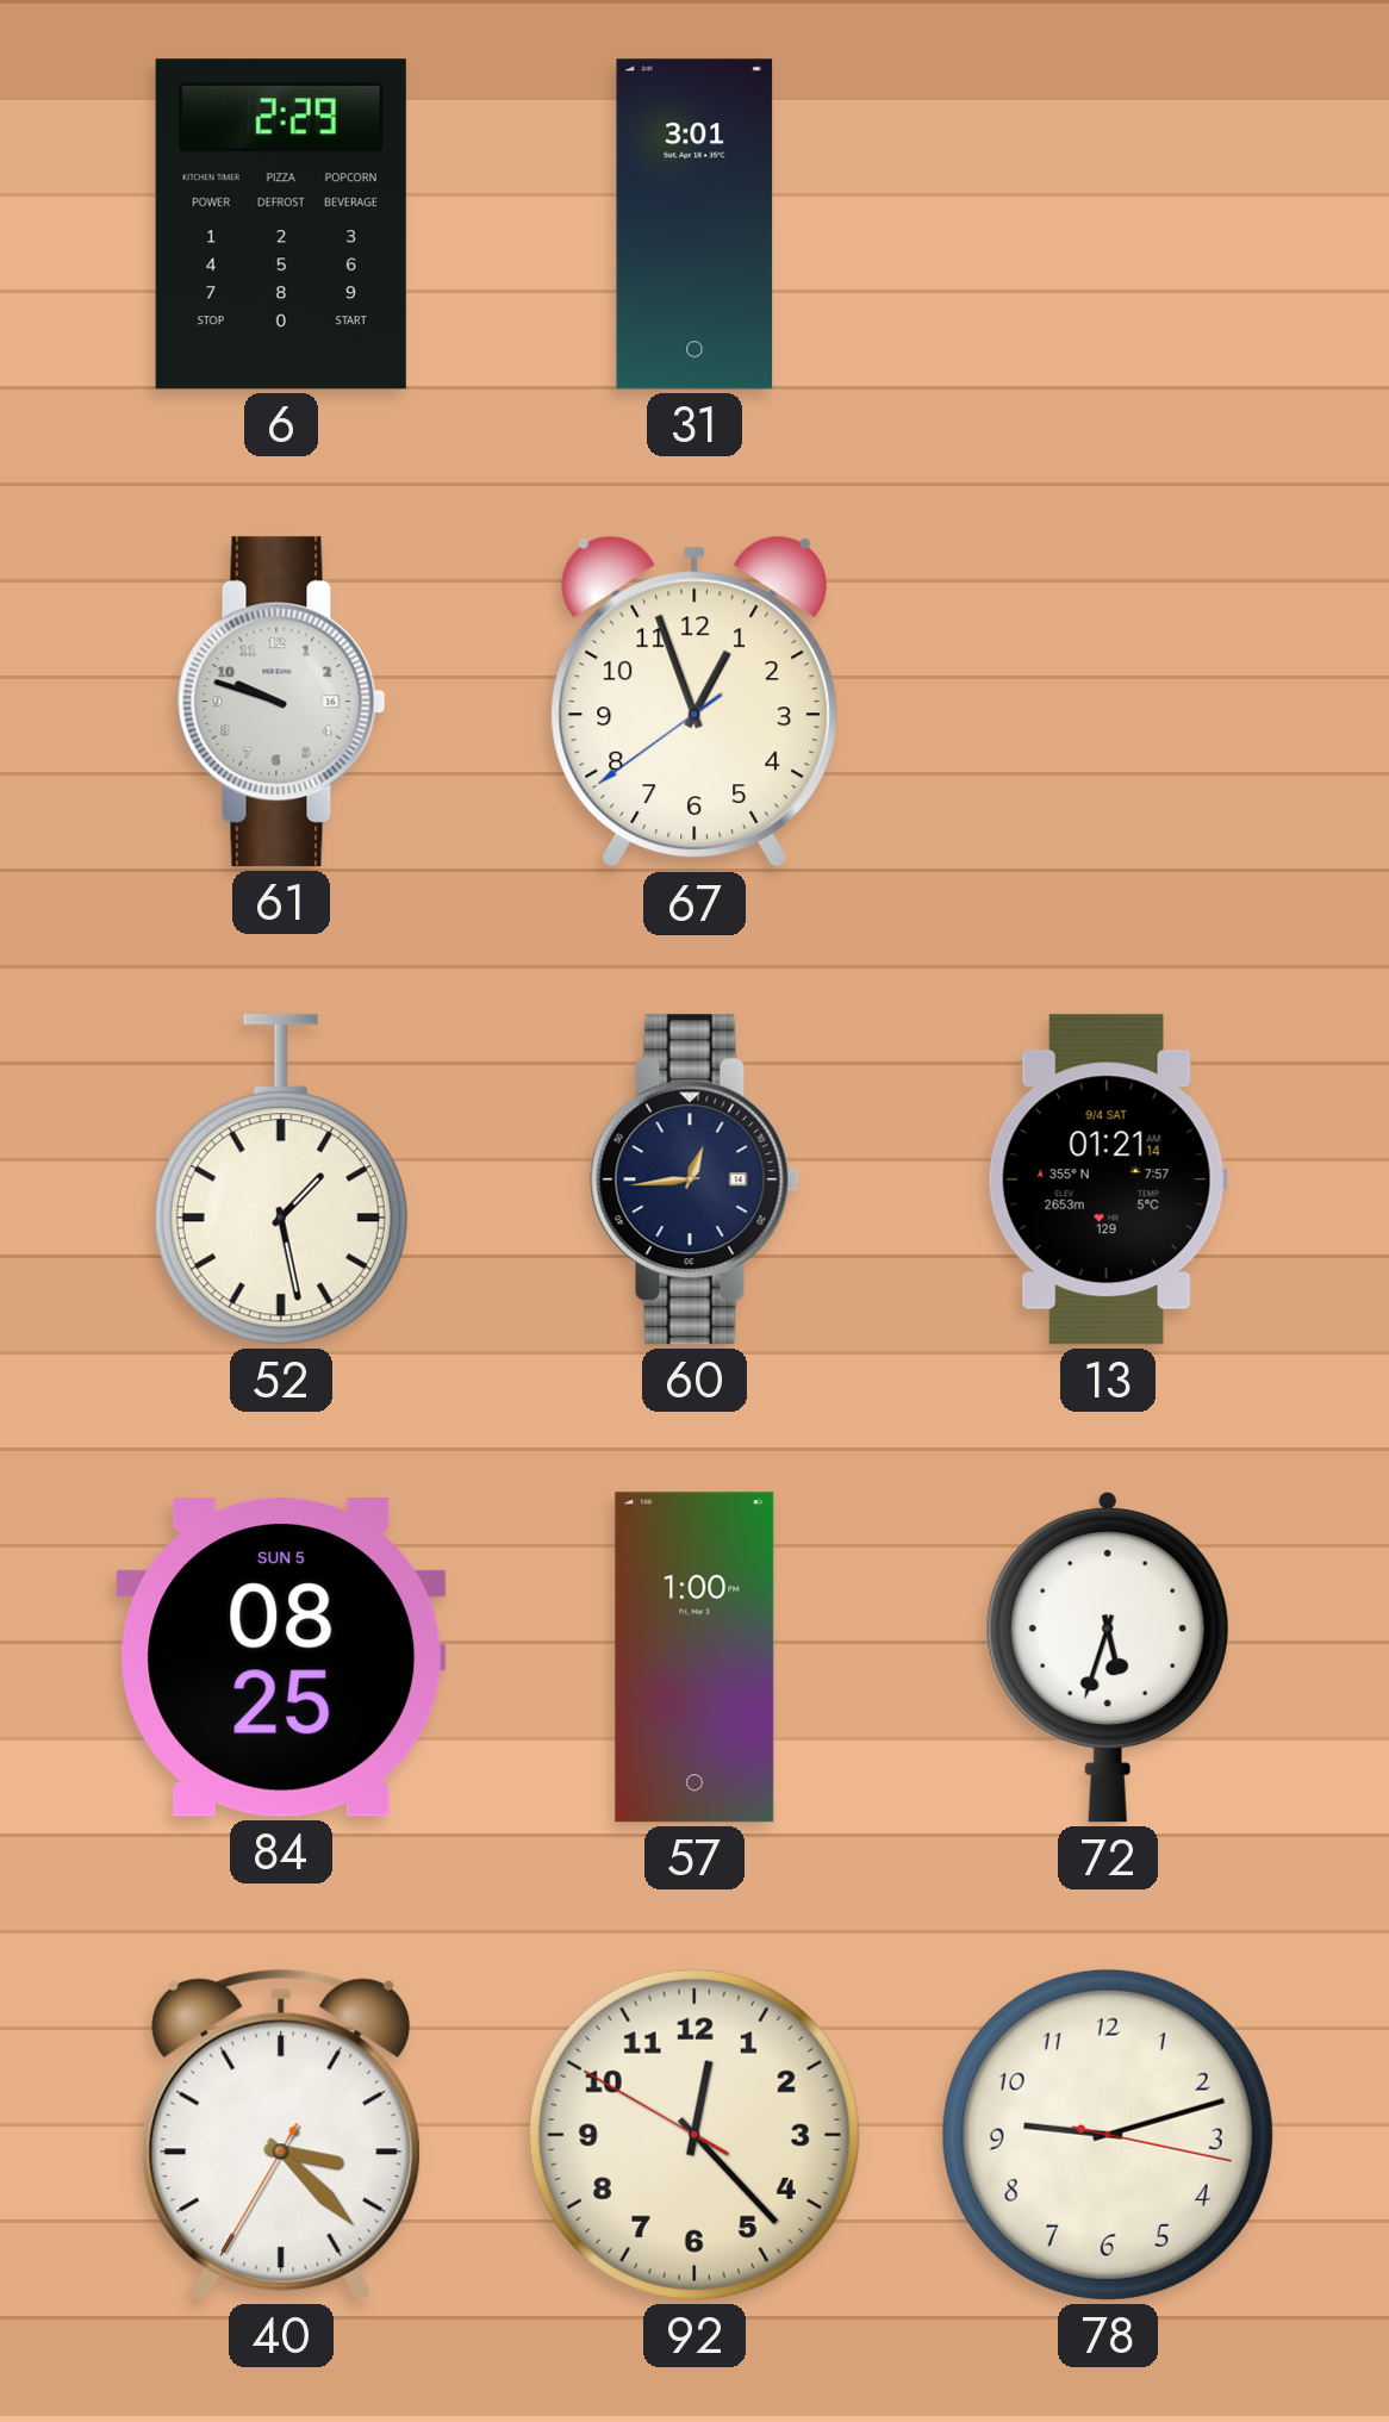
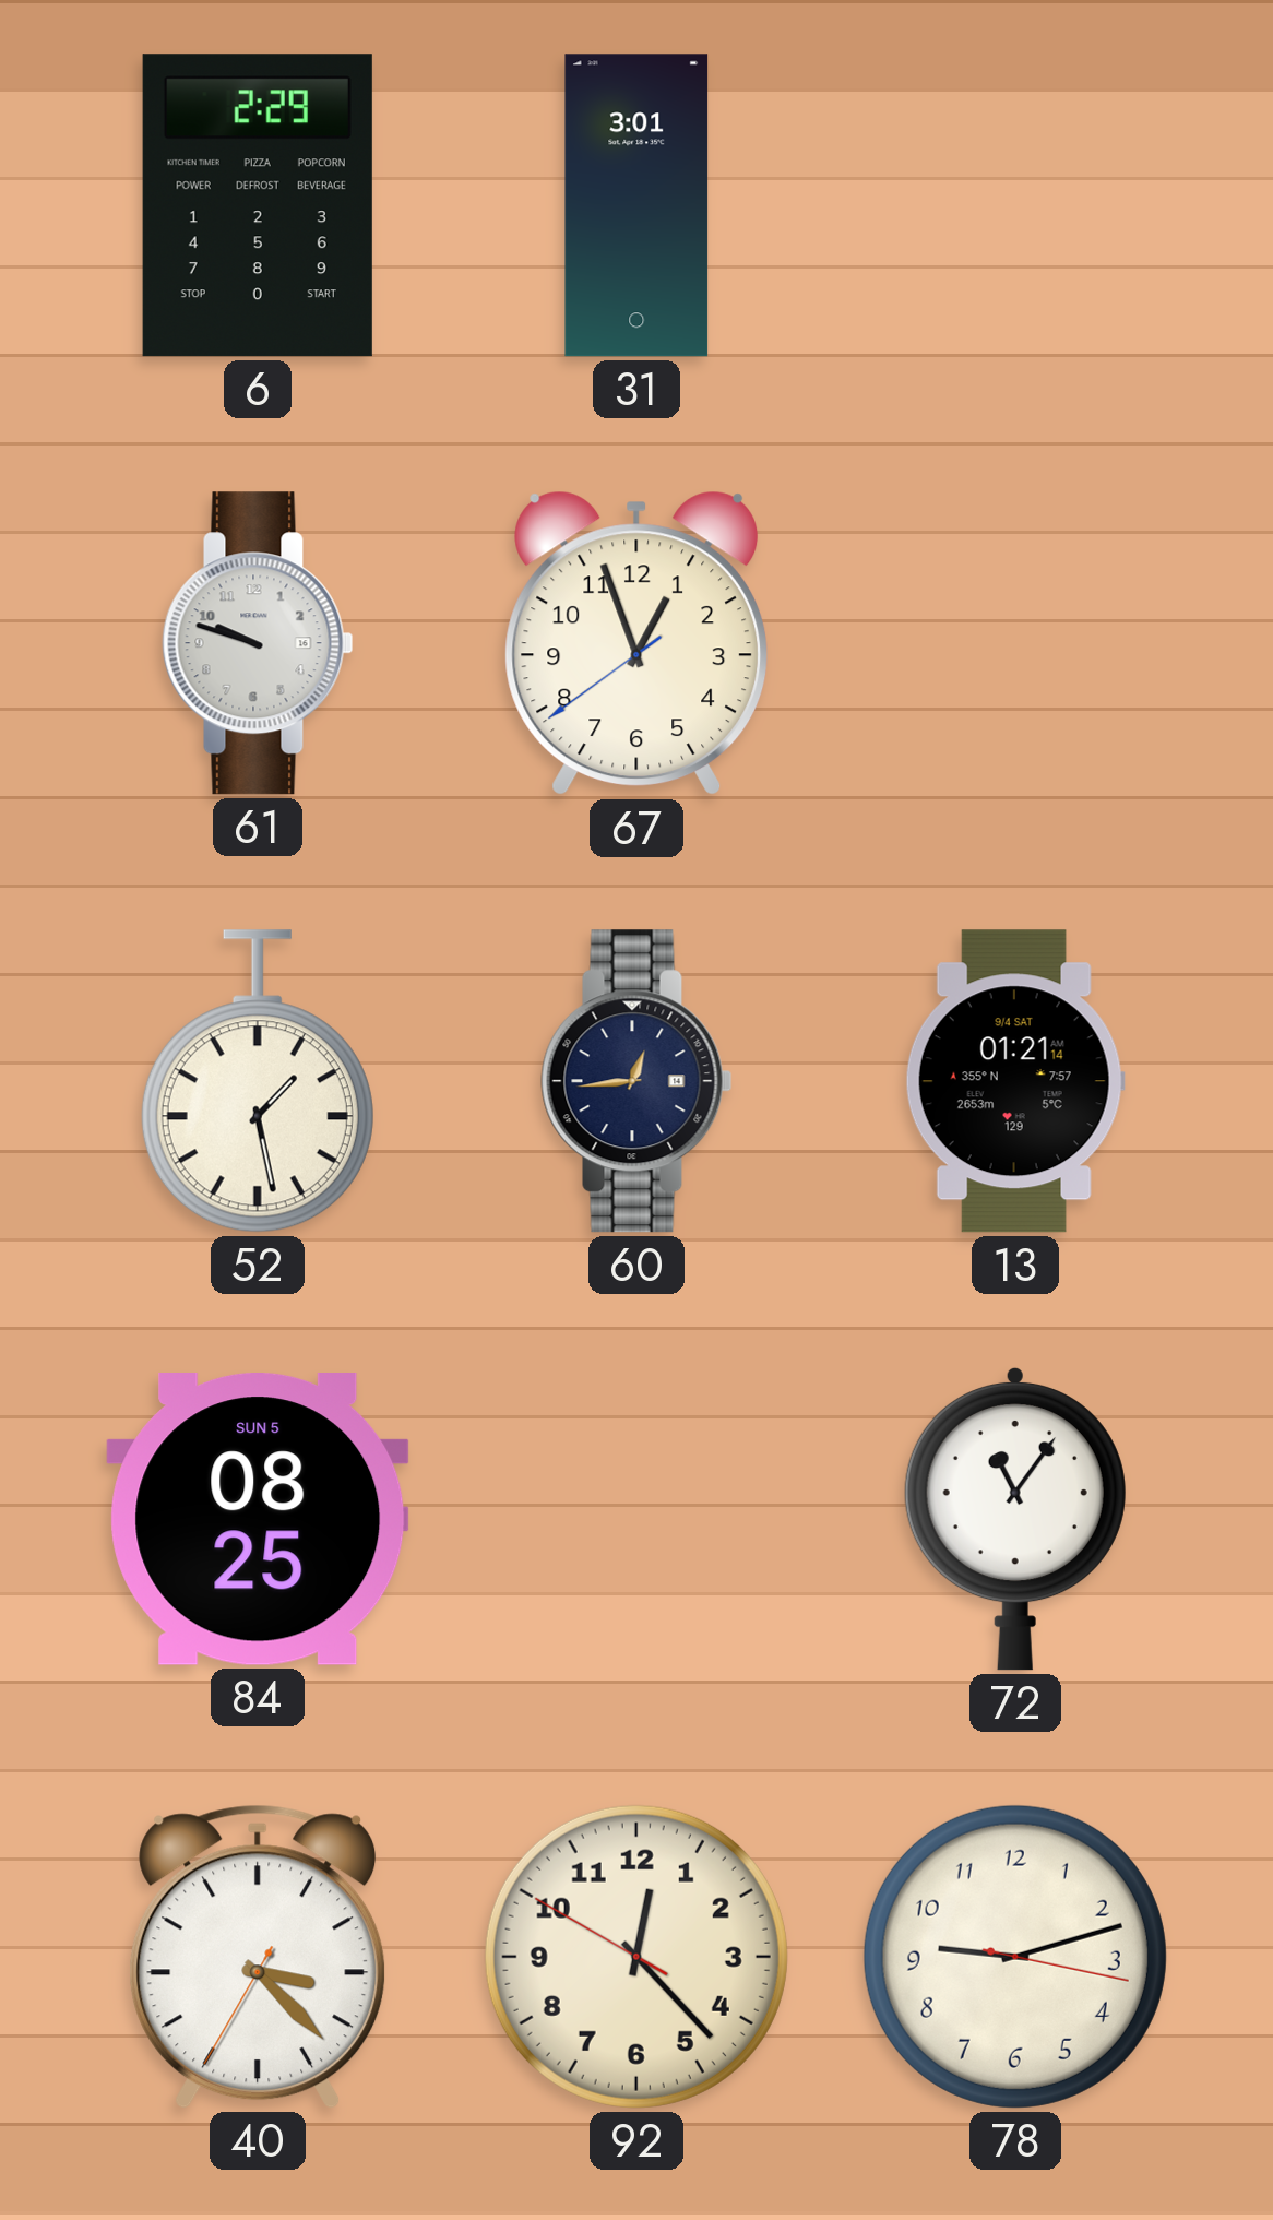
57: 1:00 -> none
72: 5:33 -> 11:06
